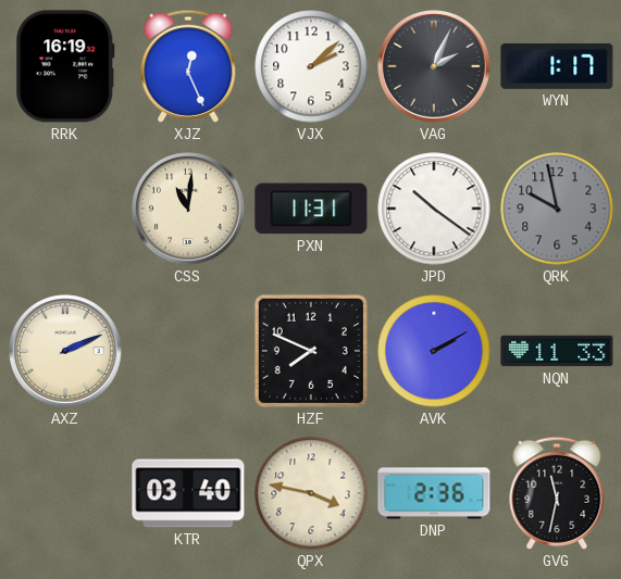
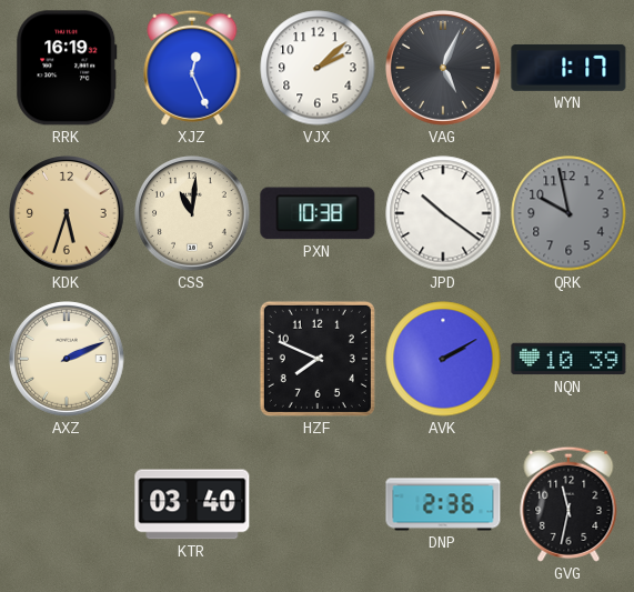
VAG: 2:04 -> 5:04
KDK: none -> 5:33
PXN: 11:31 -> 10:38
NQN: 11:33 -> 10:39
QPX: 3:47 -> none
